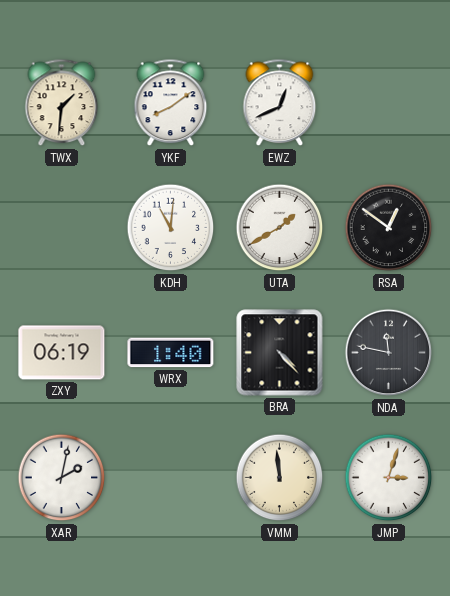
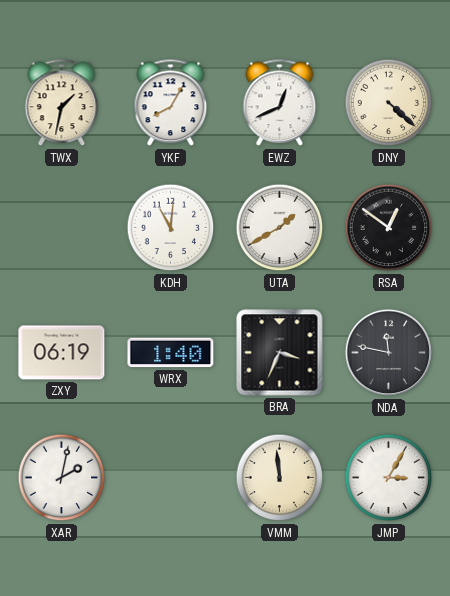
TWX: 1:31 -> 1:32
YKF: 8:09 -> 8:05
DNY: none -> 4:22
BRA: 4:23 -> 3:34
JMP: 3:03 -> 3:05
